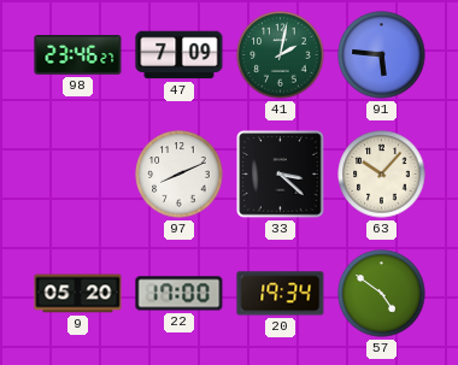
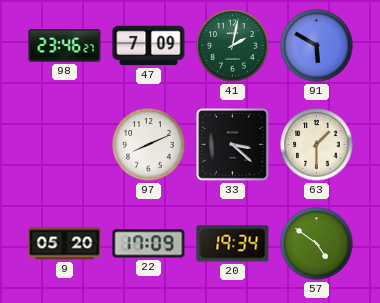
91: 5:46 -> 5:50
63: 10:07 -> 1:30
22: 17:00 -> 17:09
